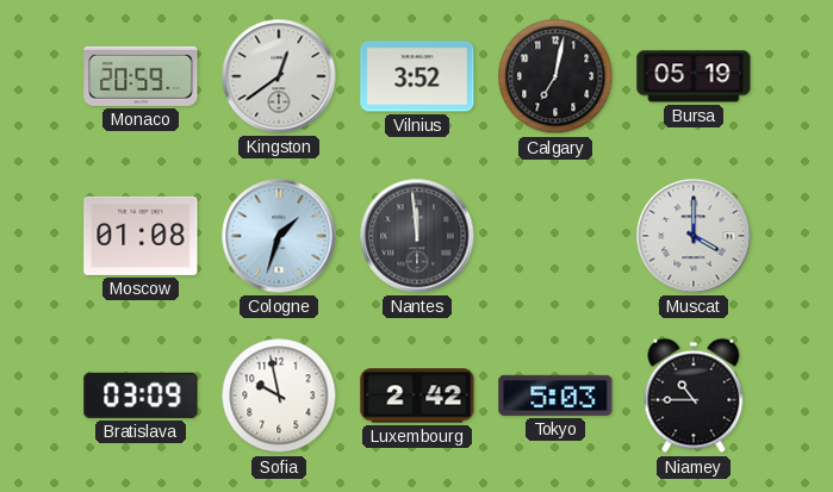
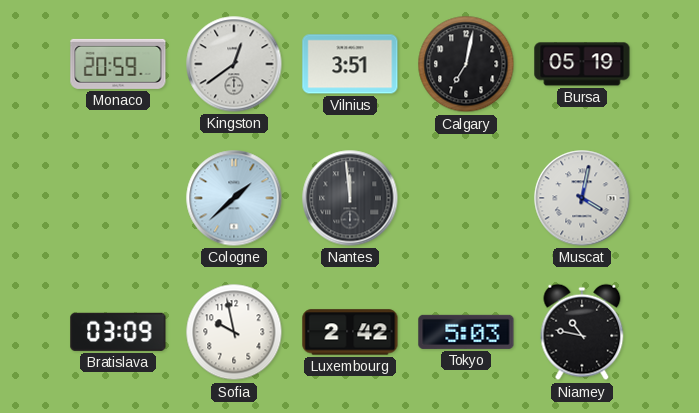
Vilnius: 3:52 -> 3:51
Moscow: 01:08 -> none
Cologne: 1:33 -> 1:38
Muscat: 4:00 -> 4:02
Niamey: 10:45 -> 10:47
